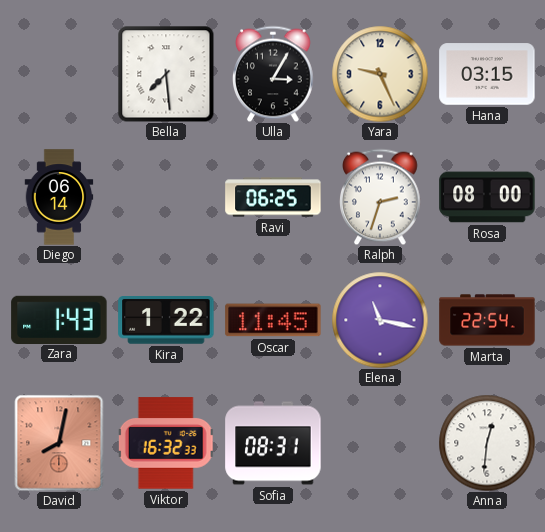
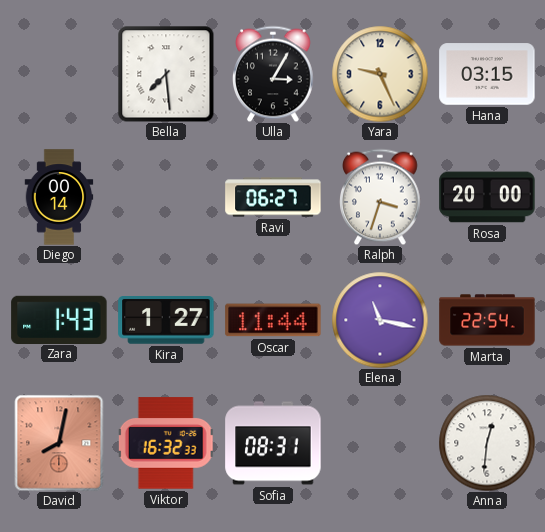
Diego: 06:14 -> 00:14
Ravi: 06:25 -> 06:27
Ralph: 2:33 -> 3:33
Rosa: 08:00 -> 20:00
Kira: 1:22 -> 1:27
Oscar: 11:45 -> 11:44
